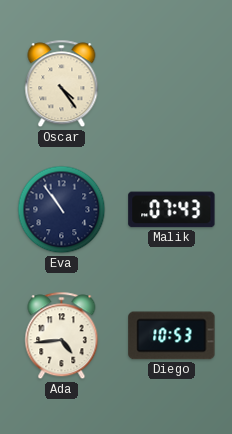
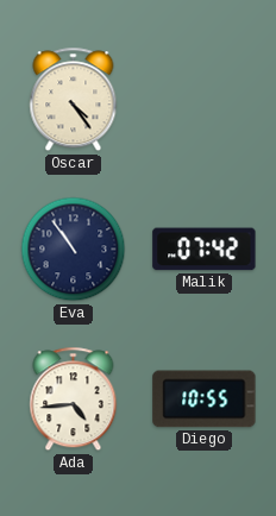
Malik: 07:43 -> 07:42
Diego: 10:53 -> 10:55
